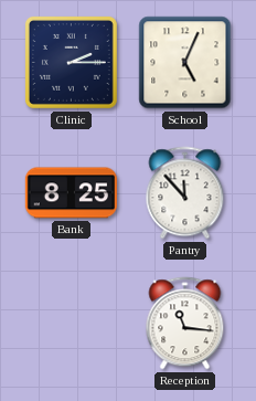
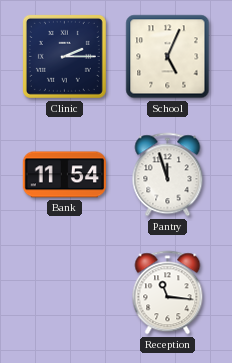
Bank: 8:25 -> 11:54
Pantry: 11:53 -> 11:57
